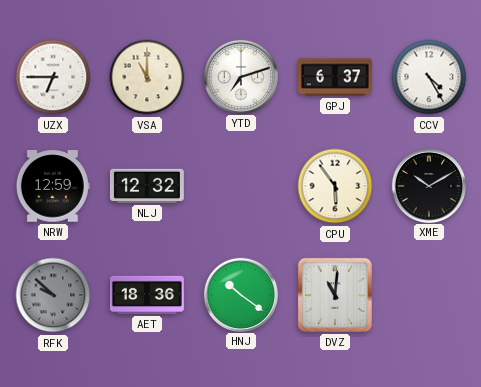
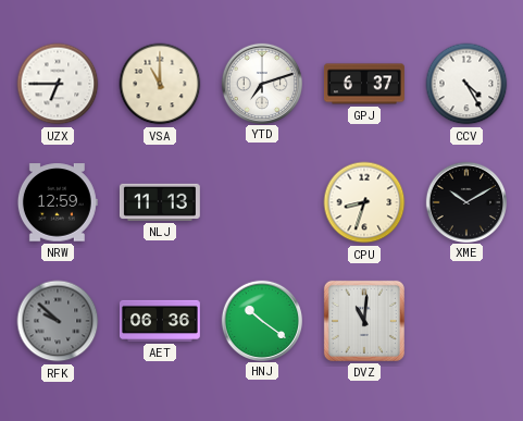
NLJ: 12:32 -> 11:13
CPU: 5:54 -> 8:33
AET: 18:36 -> 06:36
